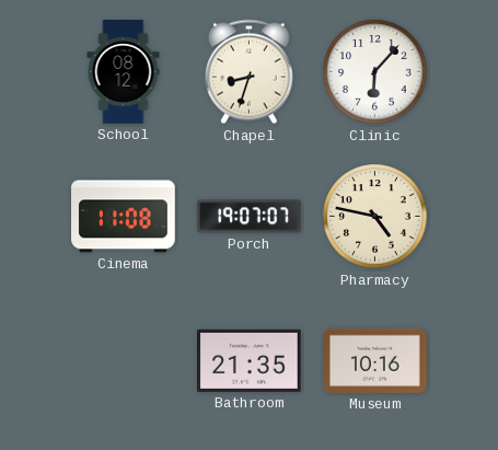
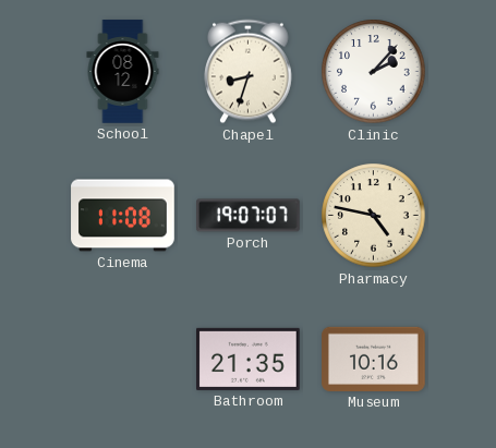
Clinic: 6:07 -> 2:07
